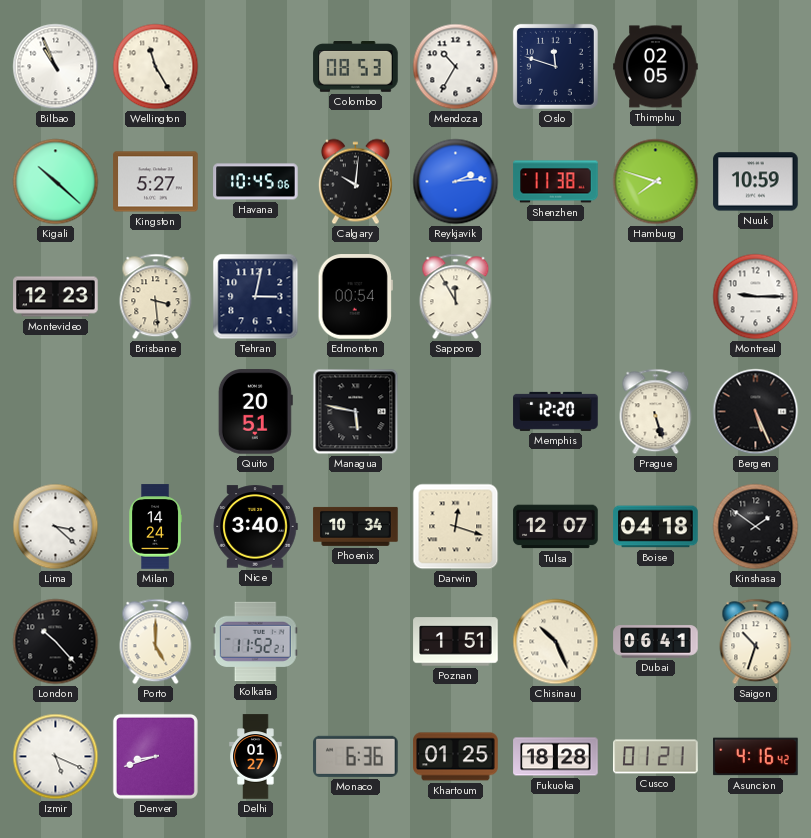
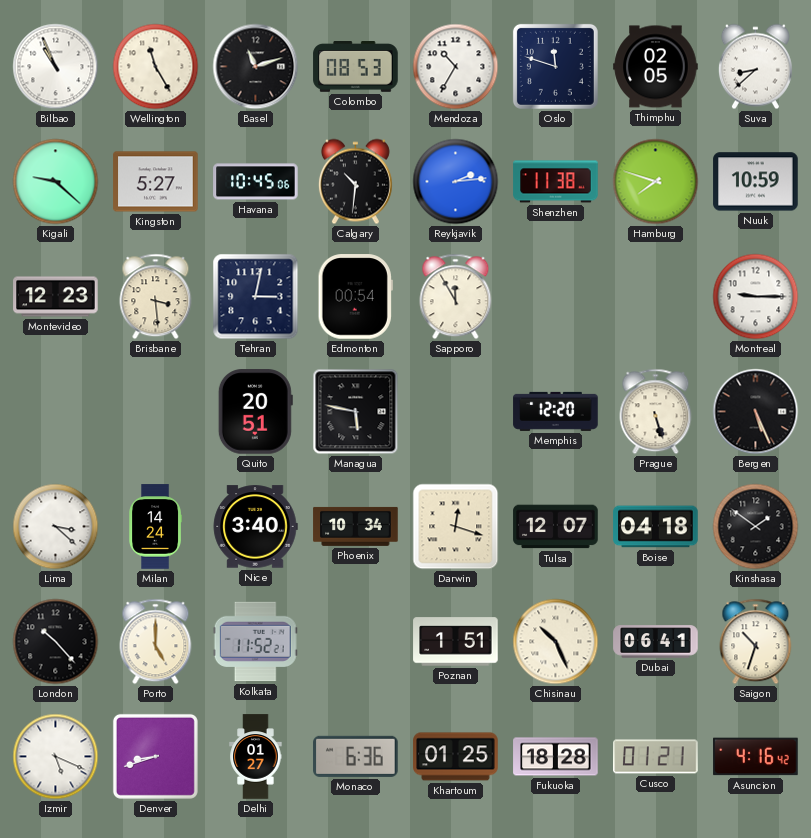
Basel: none -> 11:12
Suva: none -> 8:38
Kigali: 10:22 -> 9:22
Calgary: 10:01 -> 10:31
